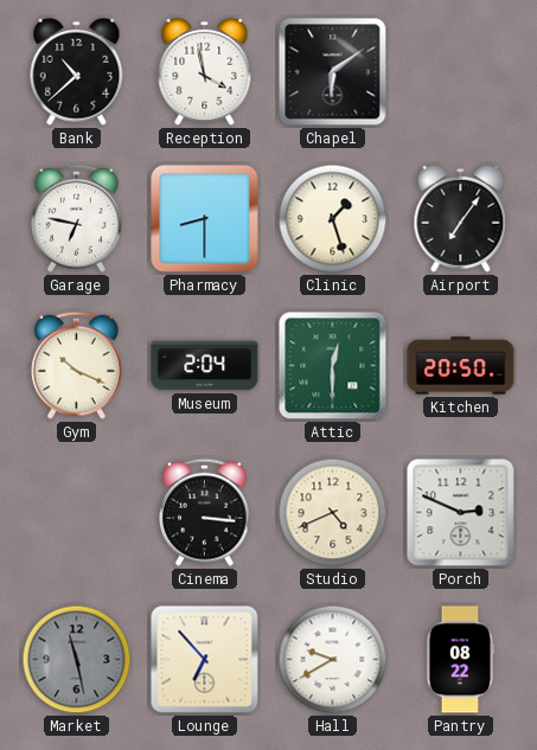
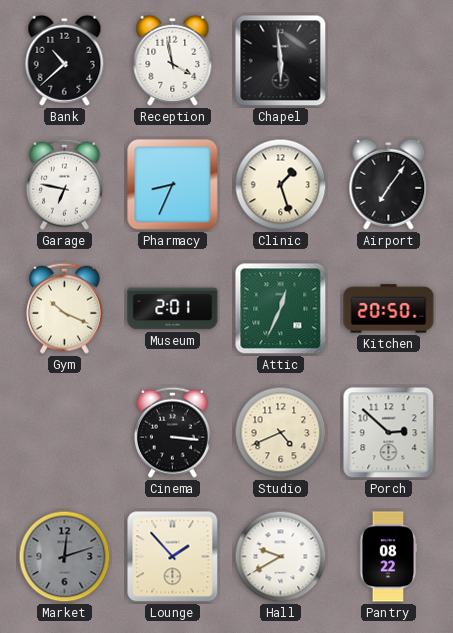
Chapel: 6:09 -> 5:59
Pharmacy: 8:30 -> 8:34
Museum: 2:04 -> 2:01
Attic: 12:30 -> 12:34
Porch: 2:49 -> 2:52
Market: 11:28 -> 12:12
Lounge: 6:53 -> 1:53
